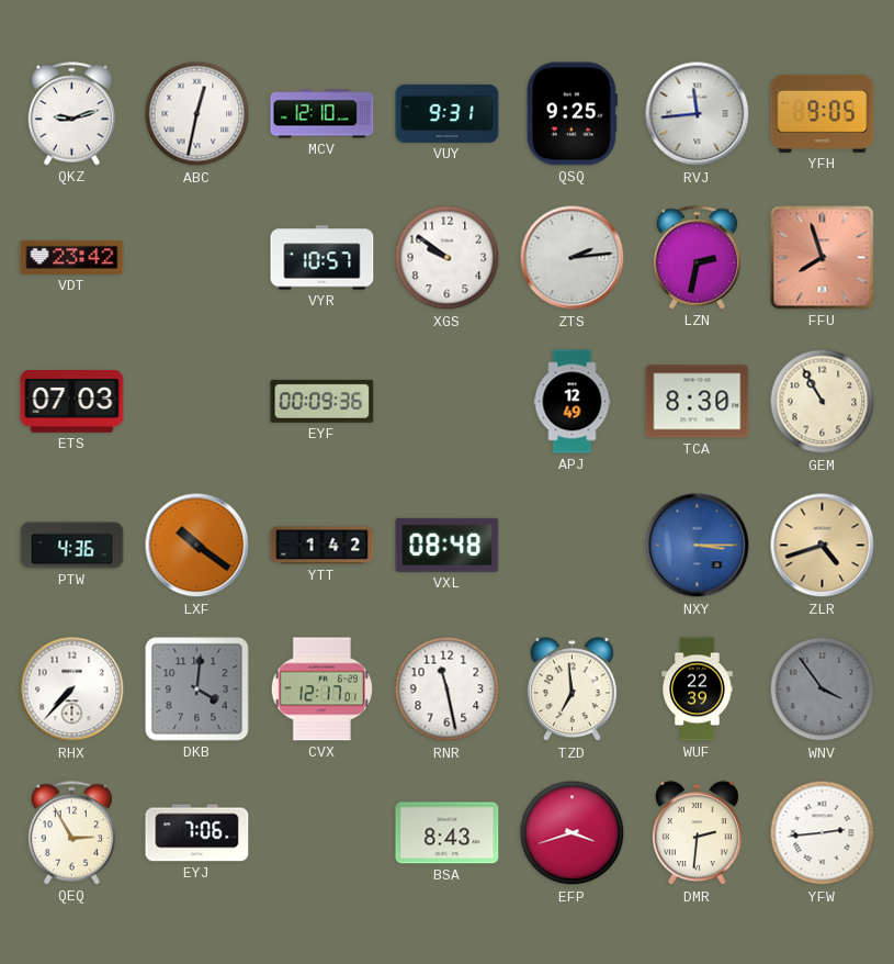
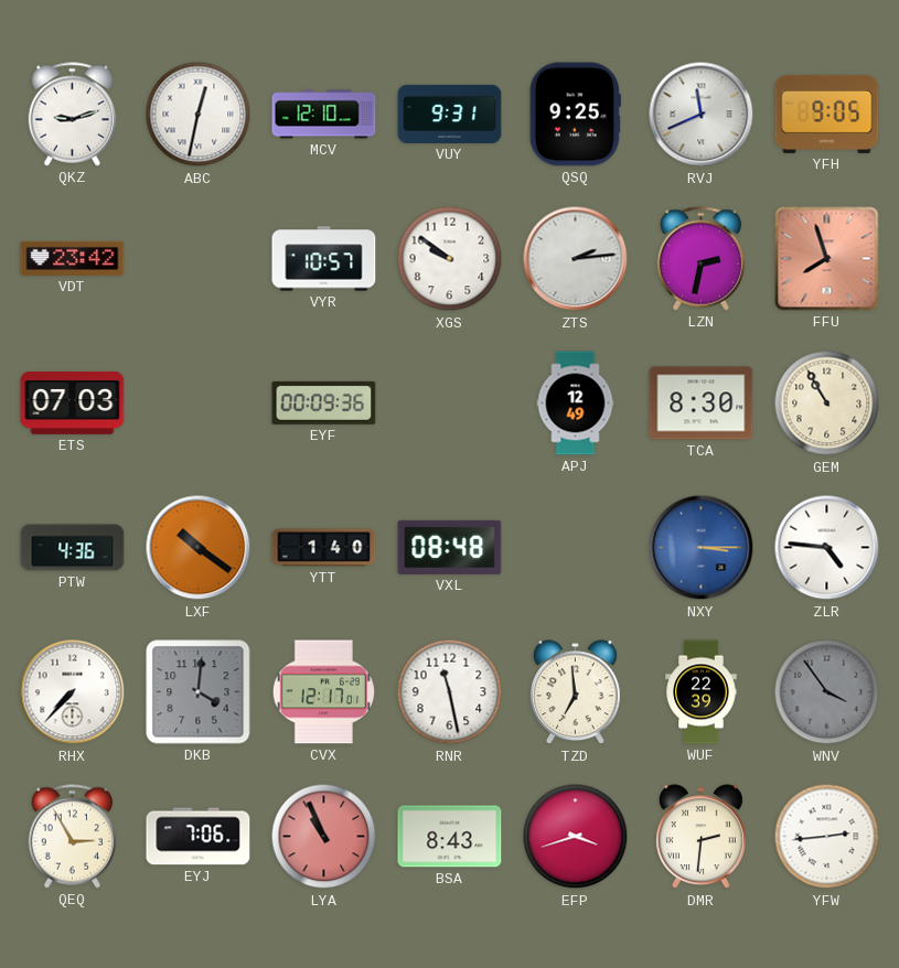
RVJ: 11:44 -> 11:41
YTT: 1:42 -> 1:40
ZLR: 4:42 -> 4:46
ZLR dial: champagne -> white
LYA: none -> 10:56
